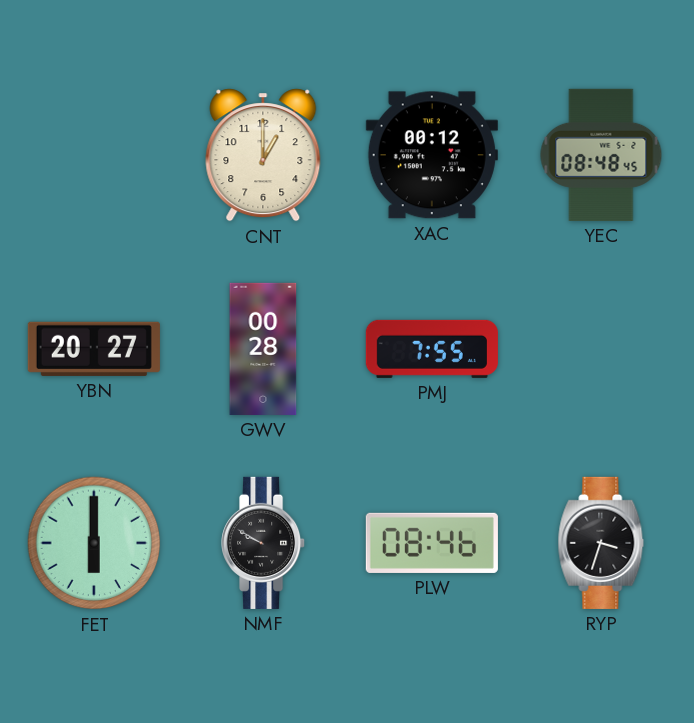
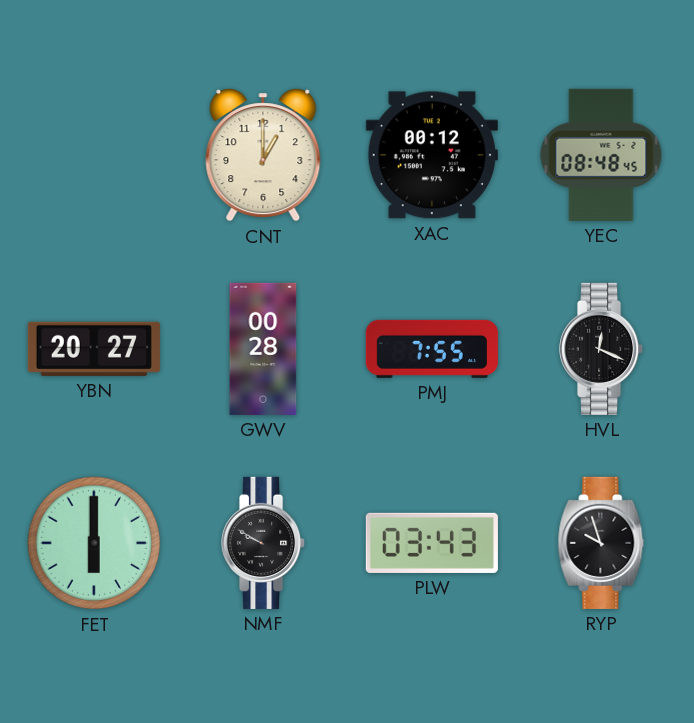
HVL: none -> 12:19
PLW: 08:46 -> 03:43
RYP: 3:33 -> 9:57
